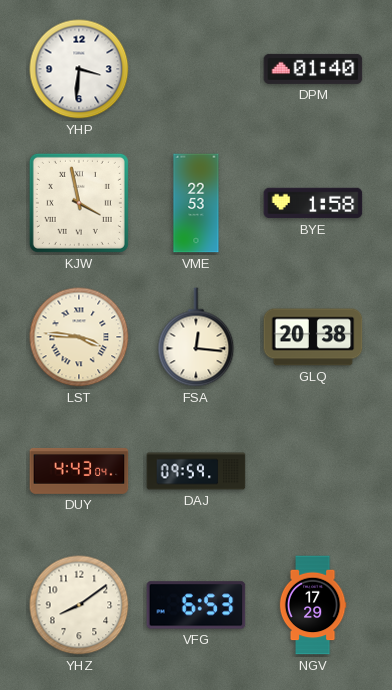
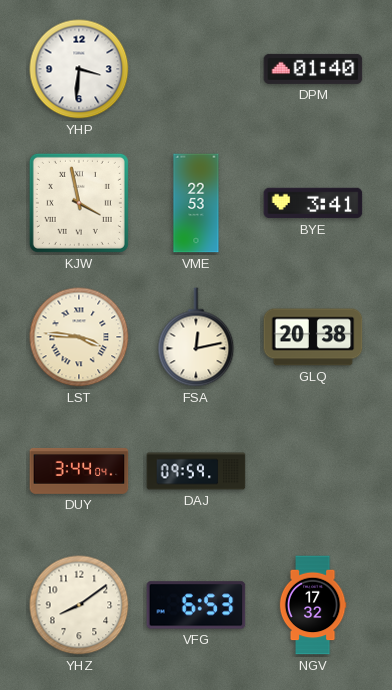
BYE: 1:58 -> 3:41
FSA: 12:16 -> 12:13
DUY: 4:43 -> 3:44
NGV: 17:29 -> 17:32
